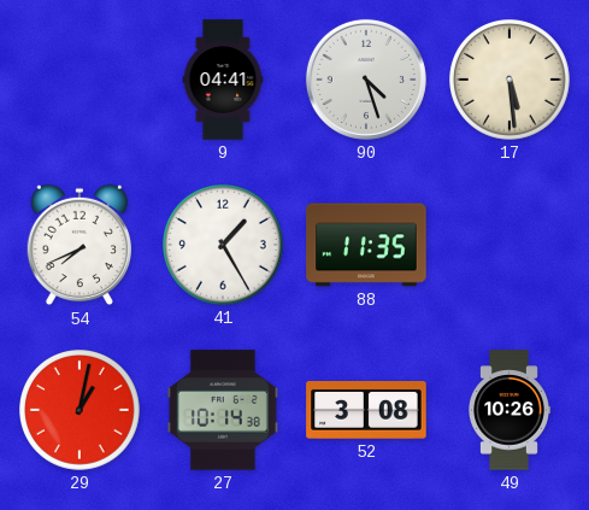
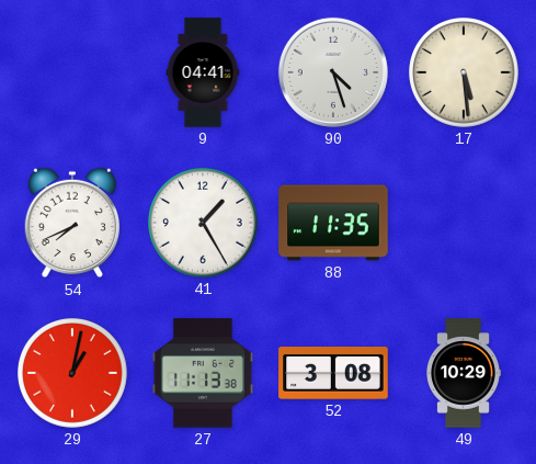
27: 10:14 -> 11:13
49: 10:26 -> 10:29
